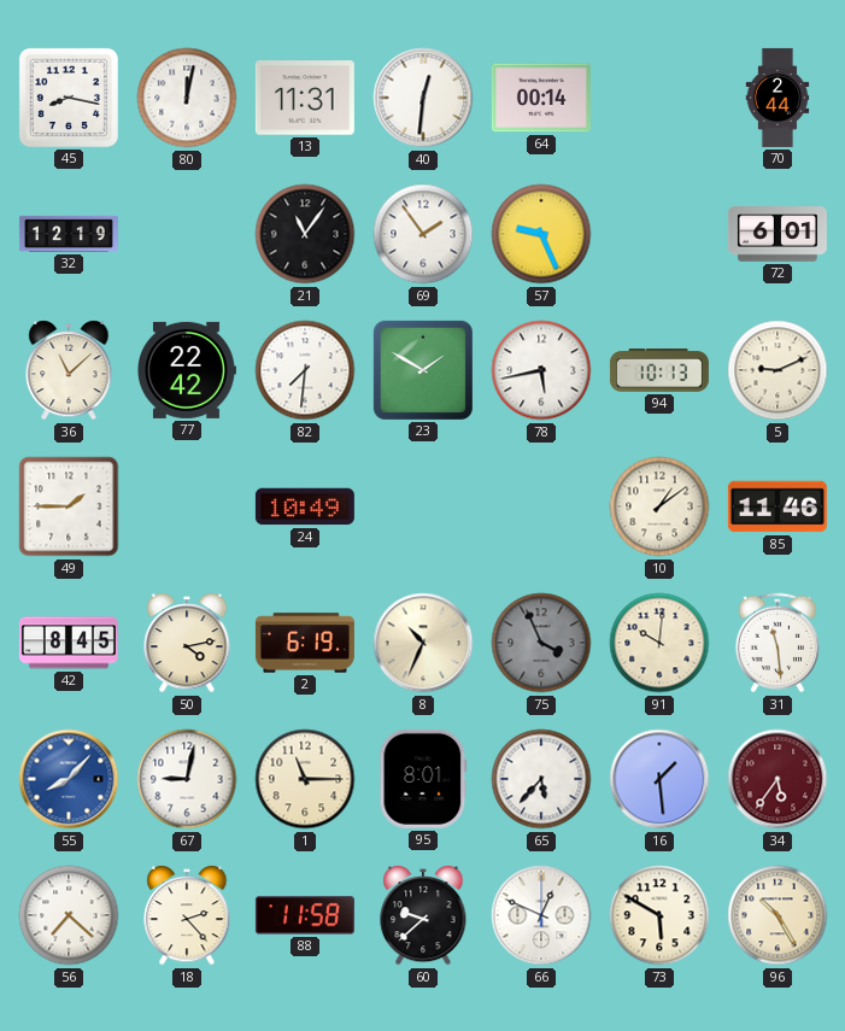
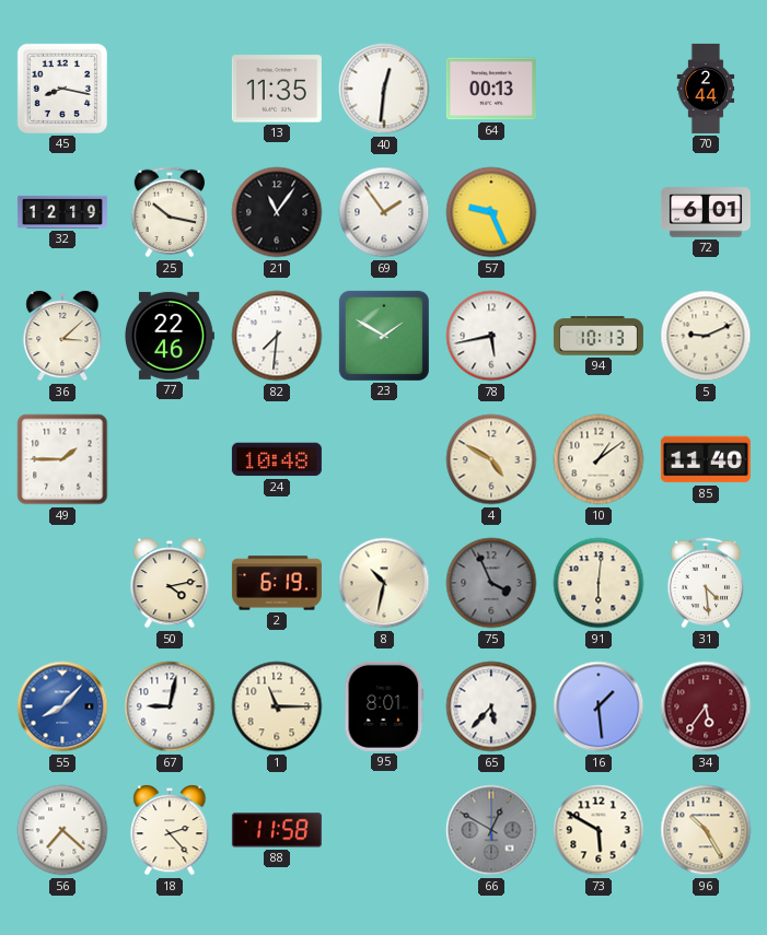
80: 12:02 -> none
13: 11:31 -> 11:35
64: 00:14 -> 00:13
25: none -> 10:17
36: 11:08 -> 3:08
77: 22:42 -> 22:46
24: 10:49 -> 10:48
4: none -> 4:50
85: 11:46 -> 11:40
42: 8:45 -> none
8: 10:34 -> 10:32
91: 10:01 -> 6:01
31: 11:29 -> 4:29
60: 9:38 -> none
66: 12:49 -> 12:50
66 dial: white -> grey
